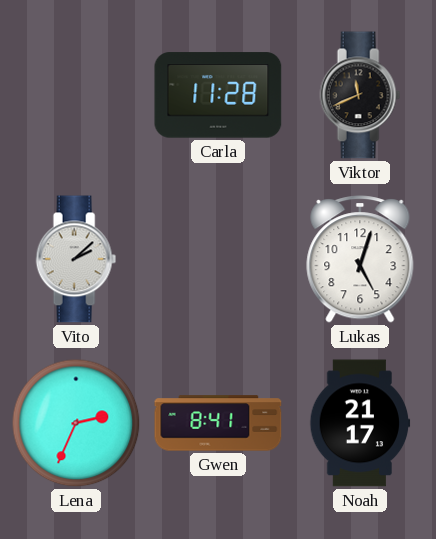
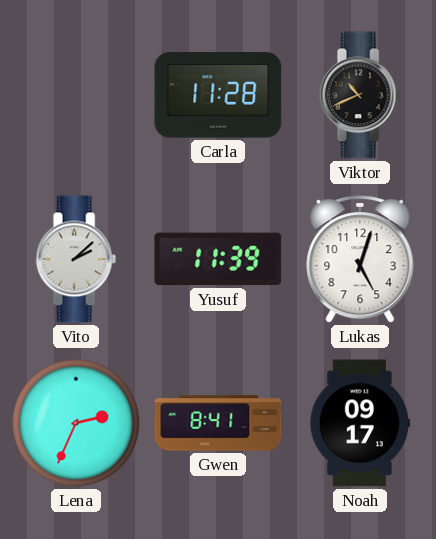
Viktor: 11:41 -> 10:41
Yusuf: none -> 11:39
Noah: 21:17 -> 09:17
